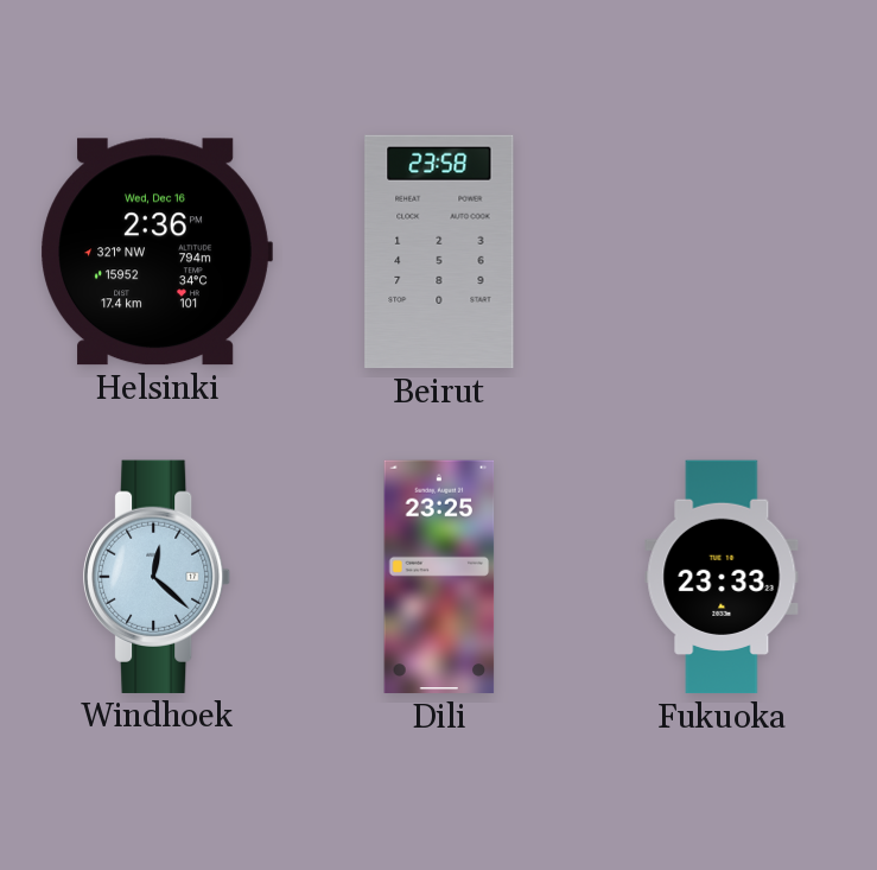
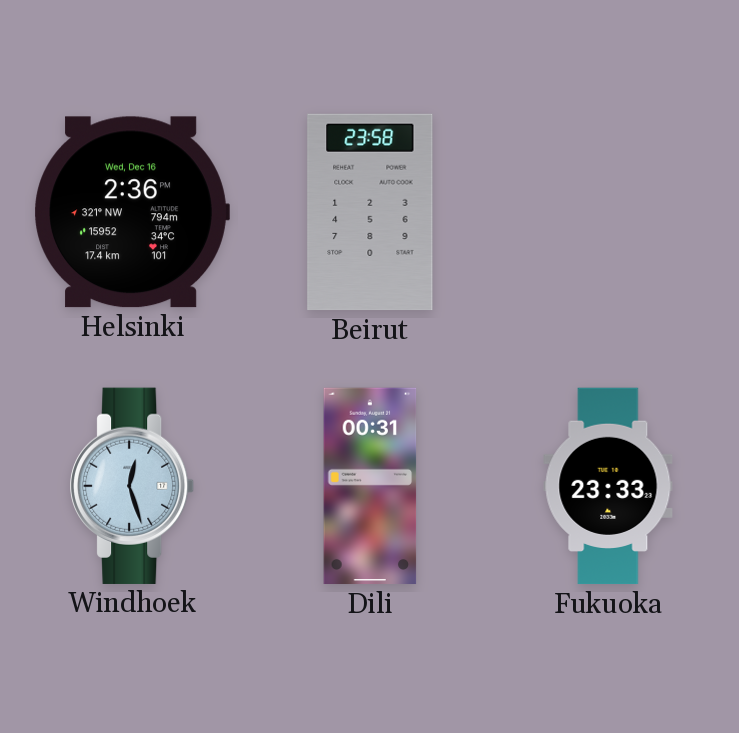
Windhoek: 12:22 -> 12:27
Dili: 23:25 -> 00:31
